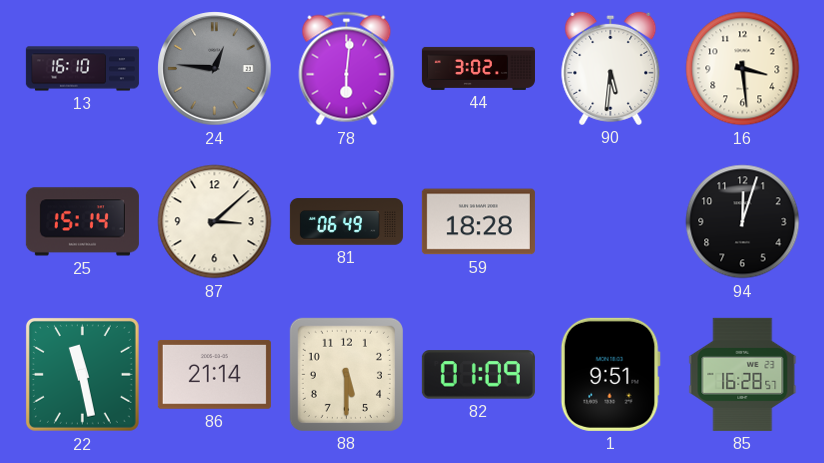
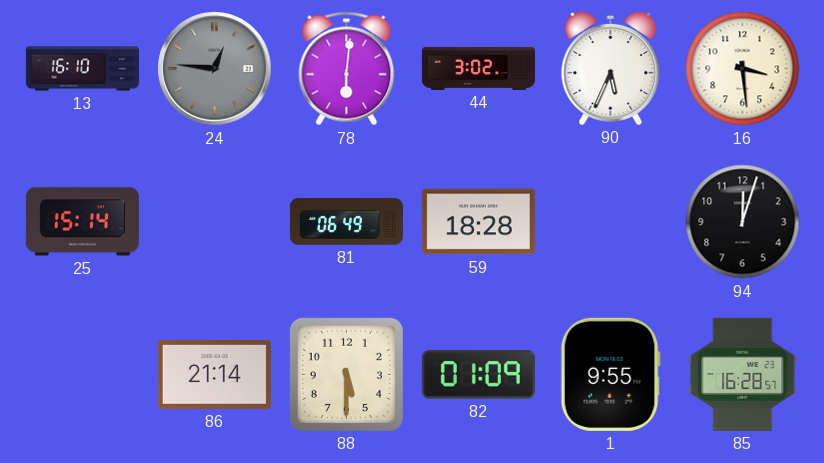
90: 5:31 -> 5:34
87: 3:08 -> none
22: 11:28 -> none
1: 9:51 -> 9:55
